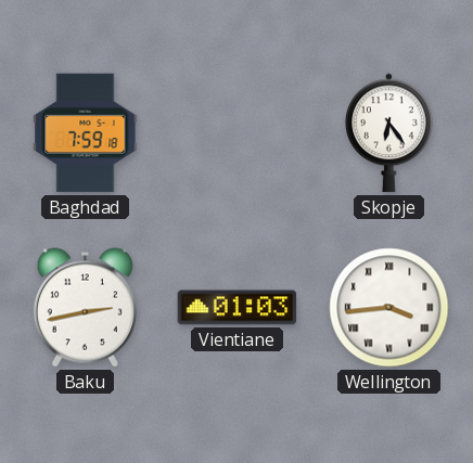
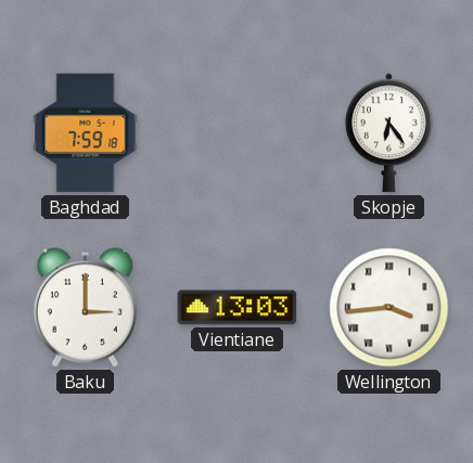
Baku: 2:43 -> 3:00
Vientiane: 01:03 -> 13:03
